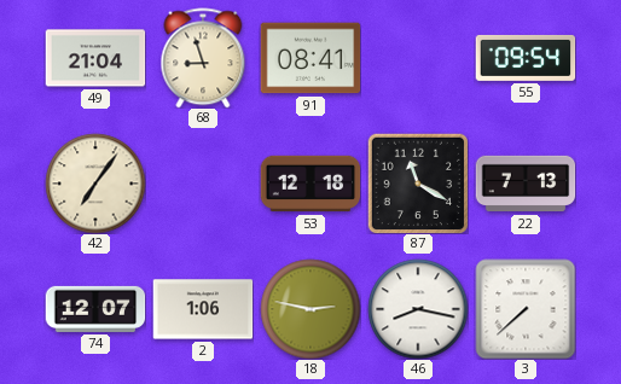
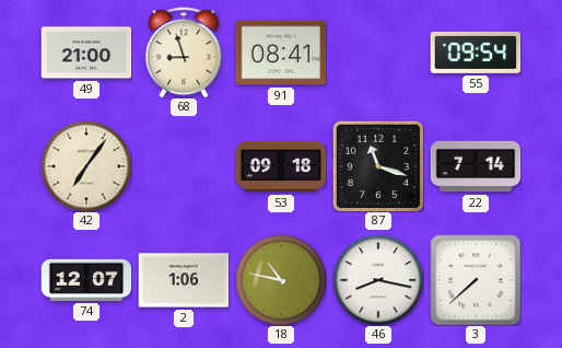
49: 21:04 -> 21:00
53: 12:18 -> 09:18
87: 11:20 -> 11:18
22: 7:13 -> 7:14
18: 2:47 -> 10:47
